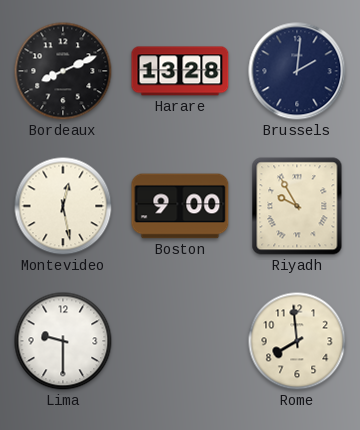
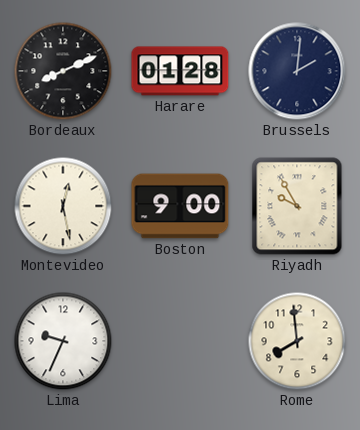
Harare: 13:28 -> 01:28
Lima: 9:30 -> 9:34
